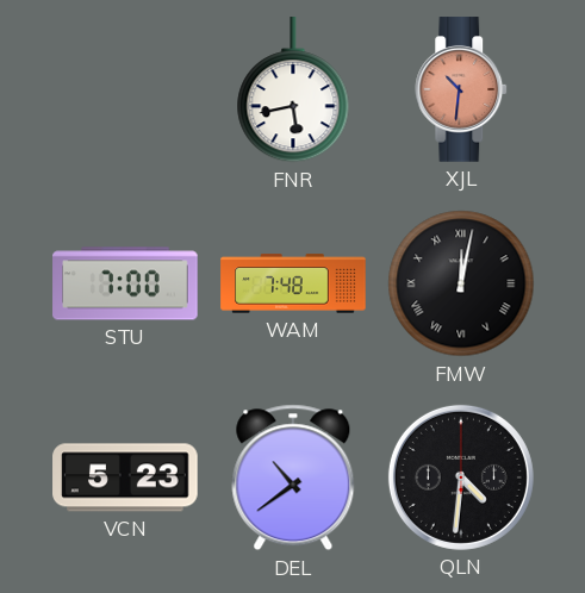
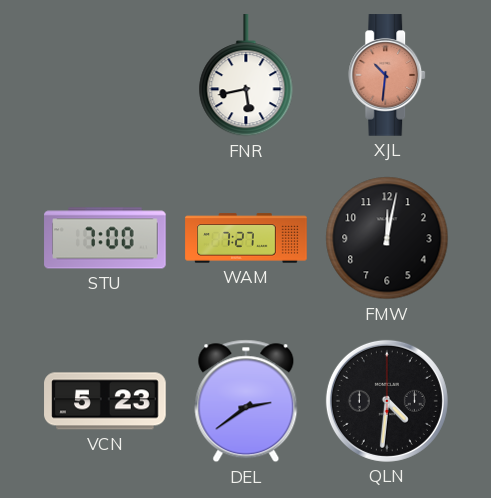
WAM: 7:48 -> 7:27
FMW numerals: Roman -> Arabic
DEL: 10:39 -> 2:39
